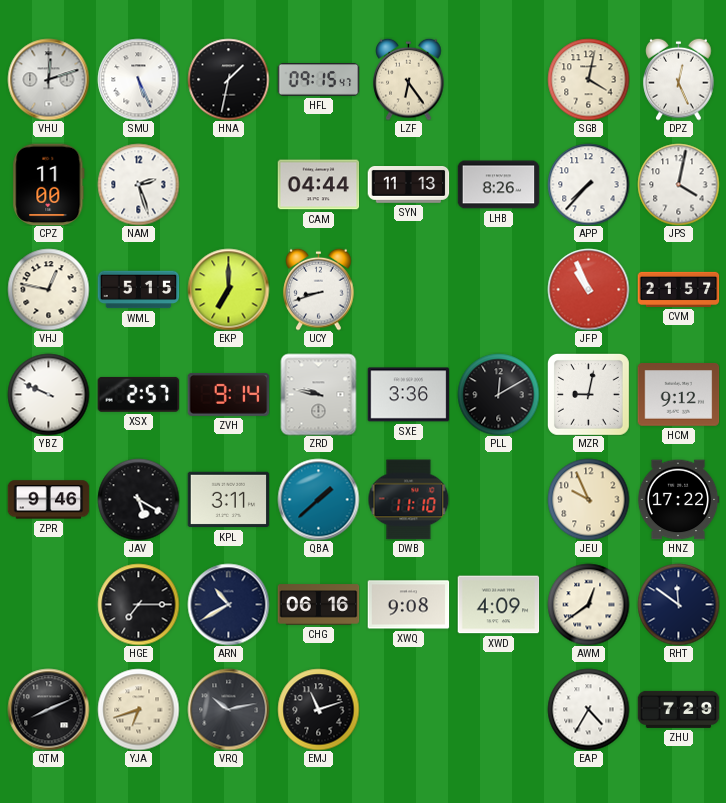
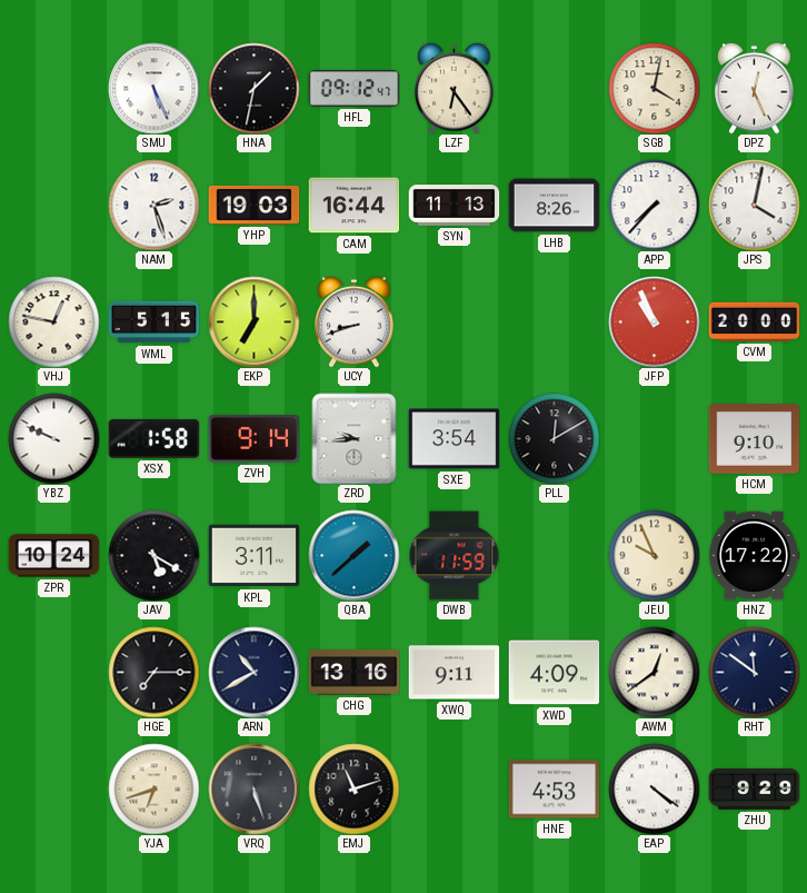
VHU: 12:12 -> none
HFL: 09:15 -> 09:12
CPZ: 11:00 -> none
YHP: none -> 19:03
CAM: 04:44 -> 16:44
CVM: 21:57 -> 20:00
XSX: 2:57 -> 1:58
ZRD: 9:47 -> 9:44
SXE: 3:36 -> 3:54
MZR: 9:02 -> none
HCM: 9:12 -> 9:10
ZPR: 9:46 -> 10:24
DWB: 11:10 -> 11:59
CHG: 06:16 -> 13:16
XWQ: 9:08 -> 9:11
QTM: 8:11 -> none
VRQ: 10:13 -> 5:27
HNE: none -> 4:53
EAP: 4:35 -> 4:21
ZHU: 7:29 -> 9:29
